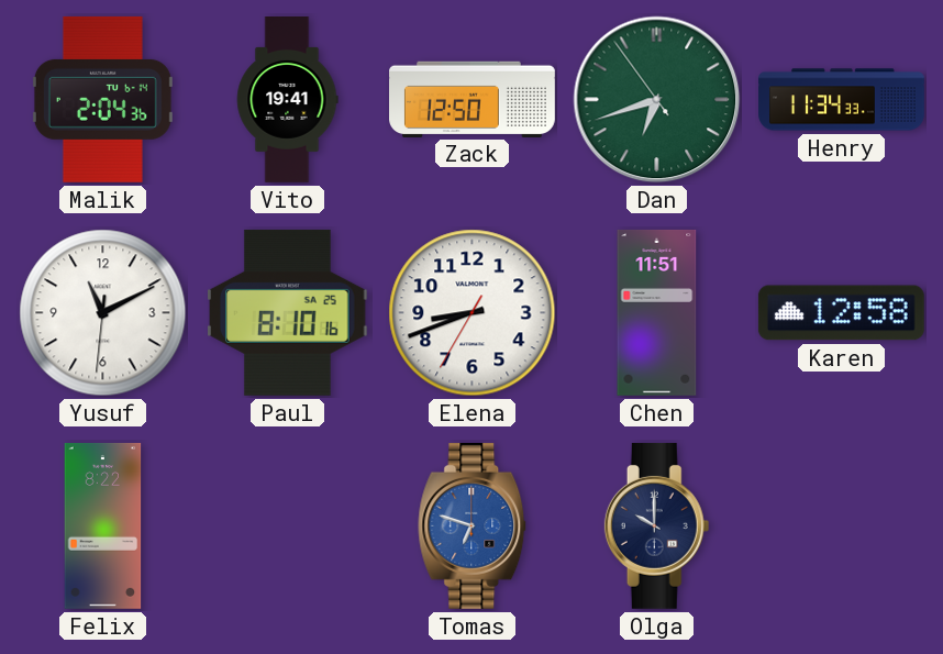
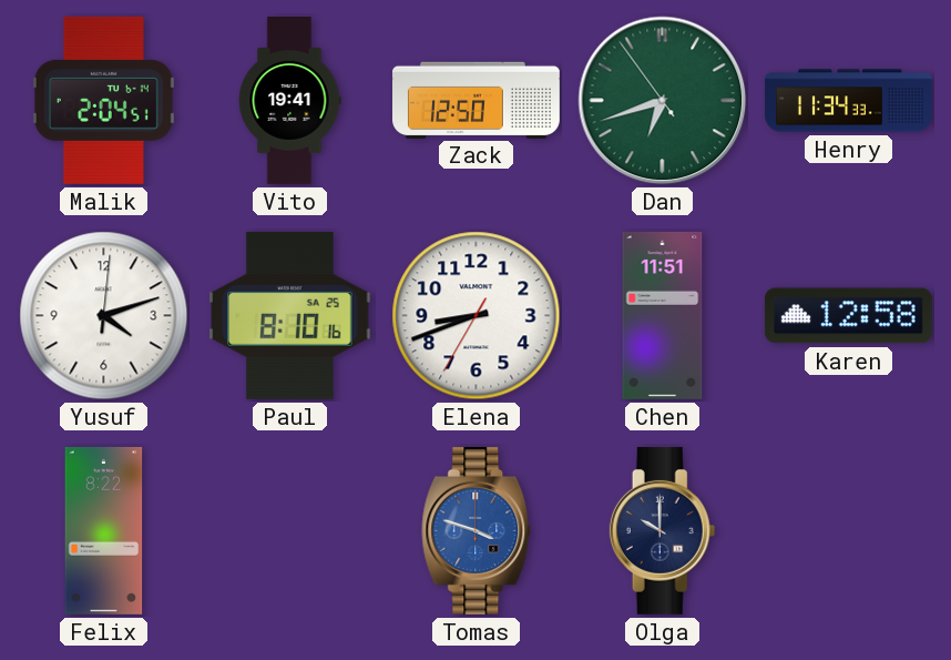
Malik: 2:04:36 -> 2:04:51
Yusuf: 11:10 -> 4:12
Tomas: 6:48 -> 3:48
